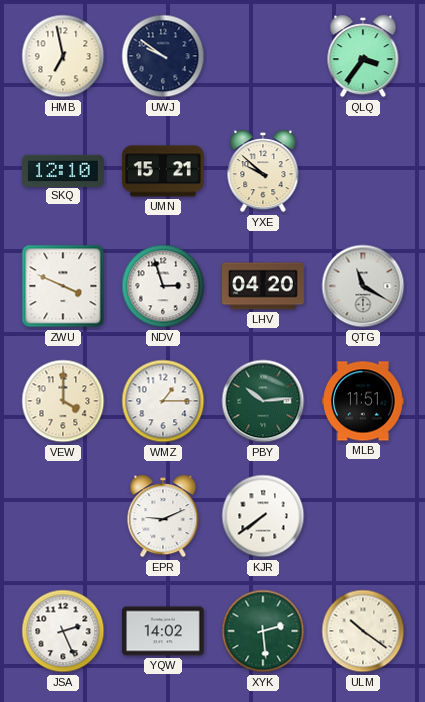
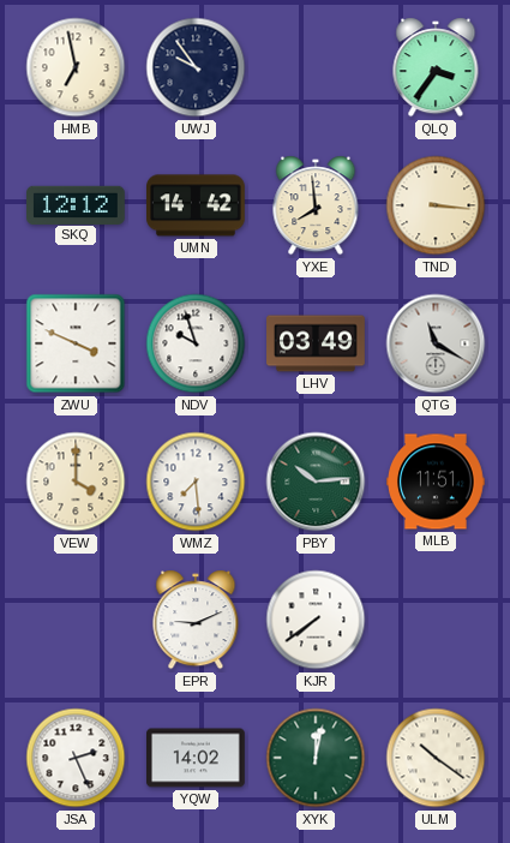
UWJ: 9:51 -> 9:54
SKQ: 12:10 -> 12:12
UMN: 15:21 -> 14:42
YXE: 9:52 -> 7:59
TND: none -> 3:16
NDV: 2:57 -> 9:57
LHV: 04:20 -> 03:49
WMZ: 1:15 -> 7:29
XYK: 2:29 -> 12:02
